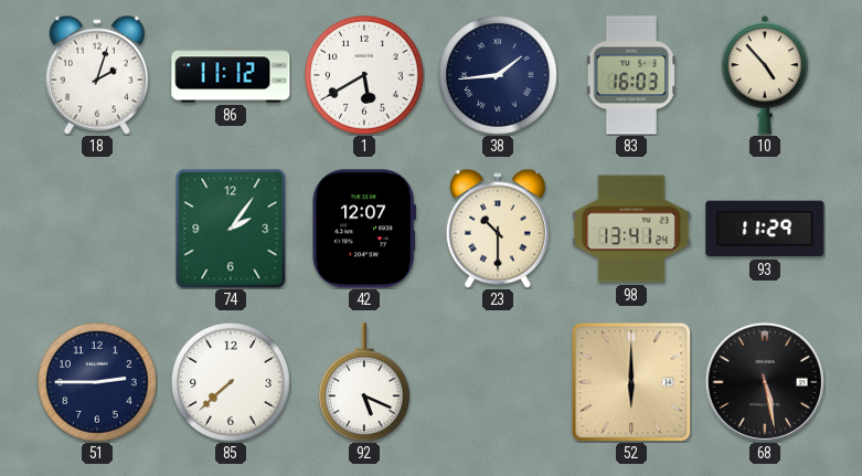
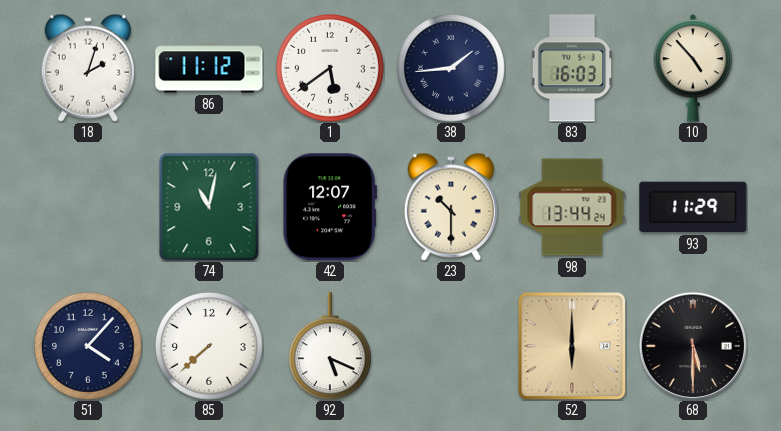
1: 5:40 -> 5:39
74: 2:06 -> 11:02
98: 13:41 -> 13:44
51: 2:45 -> 4:07
68: 5:28 -> 5:30
